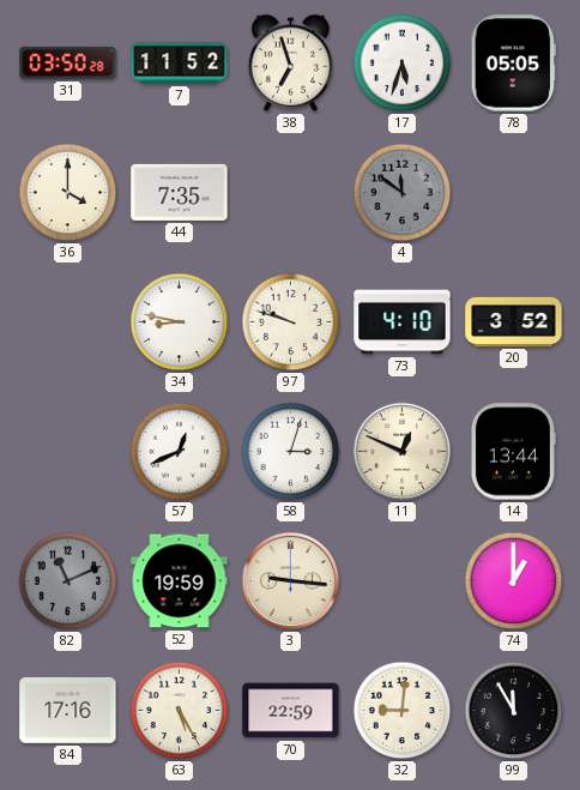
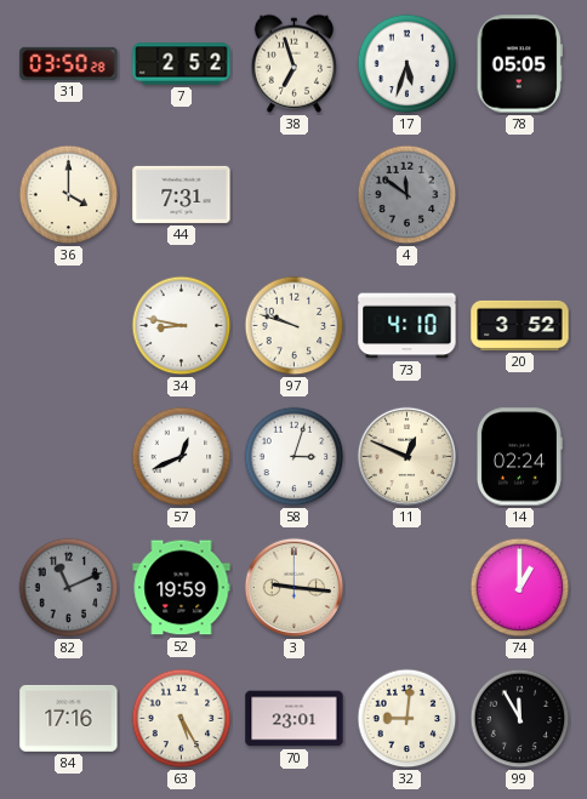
7: 11:52 -> 2:52
44: 7:35 -> 7:31
14: 13:44 -> 02:24
70: 22:59 -> 23:01
